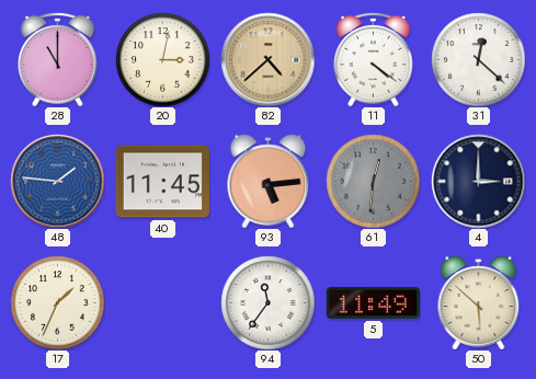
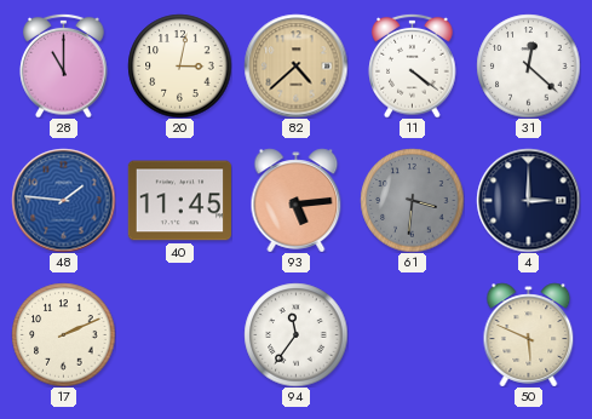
61: 12:31 -> 3:31
17: 1:34 -> 2:11
5: 11:49 -> none
50: 5:52 -> 5:49
